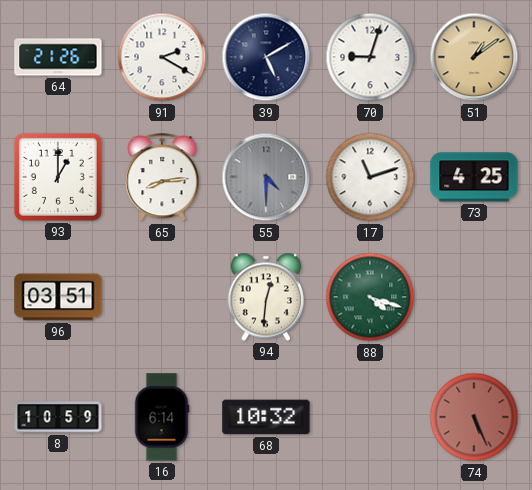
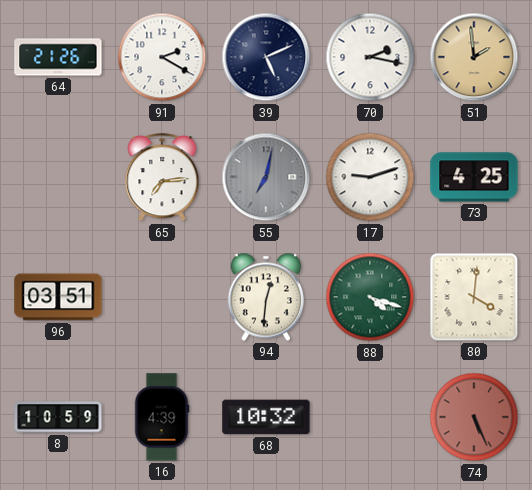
39: 5:10 -> 5:11
70: 9:03 -> 2:17
51: 1:09 -> 1:59
93: 1:00 -> none
65: 8:14 -> 7:14
55: 4:30 -> 7:02
17: 11:12 -> 9:12
80: none -> 4:01
16: 6:14 -> 4:39
